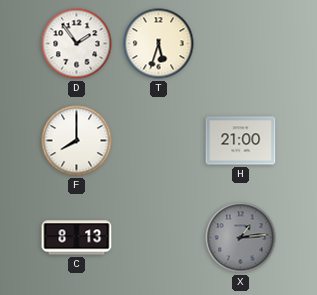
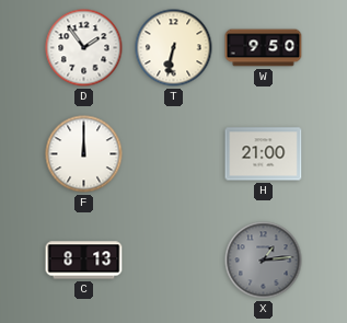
T: 5:33 -> 6:32
W: none -> 9:50
F: 8:00 -> 12:00
